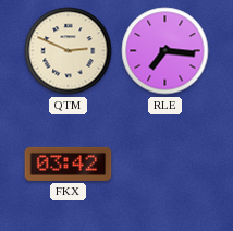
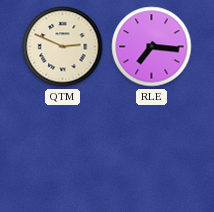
FKX: 03:42 -> none
